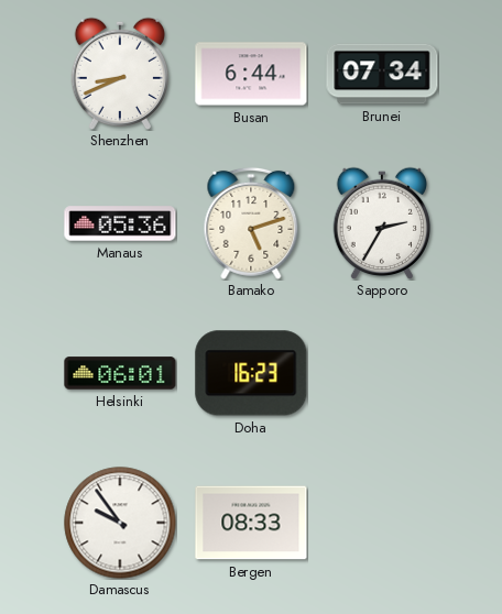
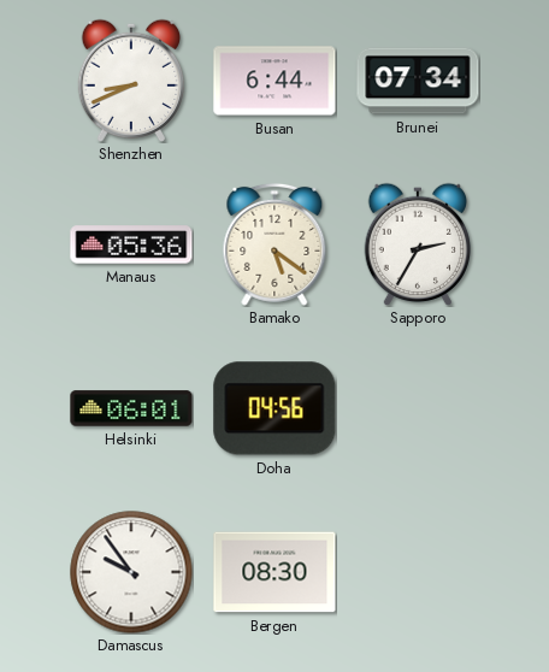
Bamako: 5:12 -> 5:21
Doha: 16:23 -> 04:56
Bergen: 08:33 -> 08:30
